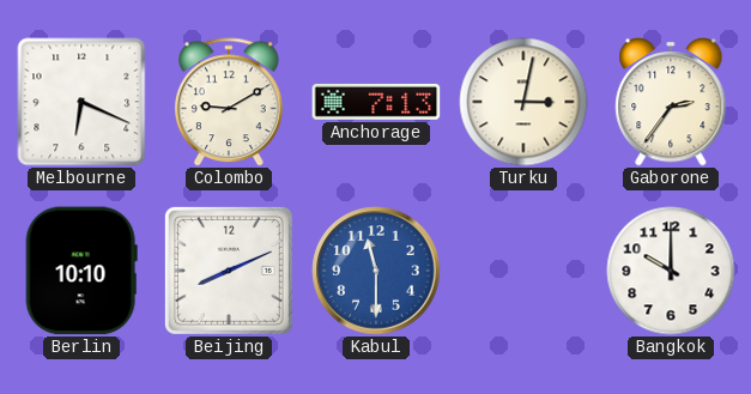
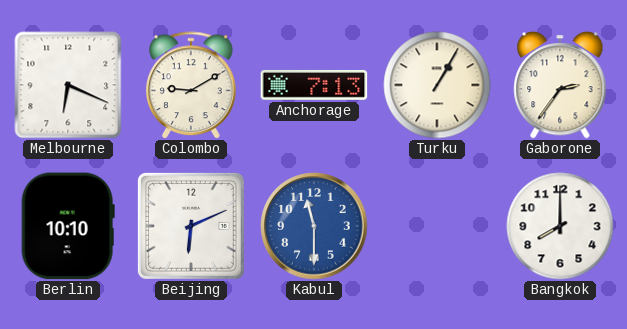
Turku: 3:02 -> 1:05
Beijing: 8:11 -> 6:11
Bangkok: 10:00 -> 8:00
